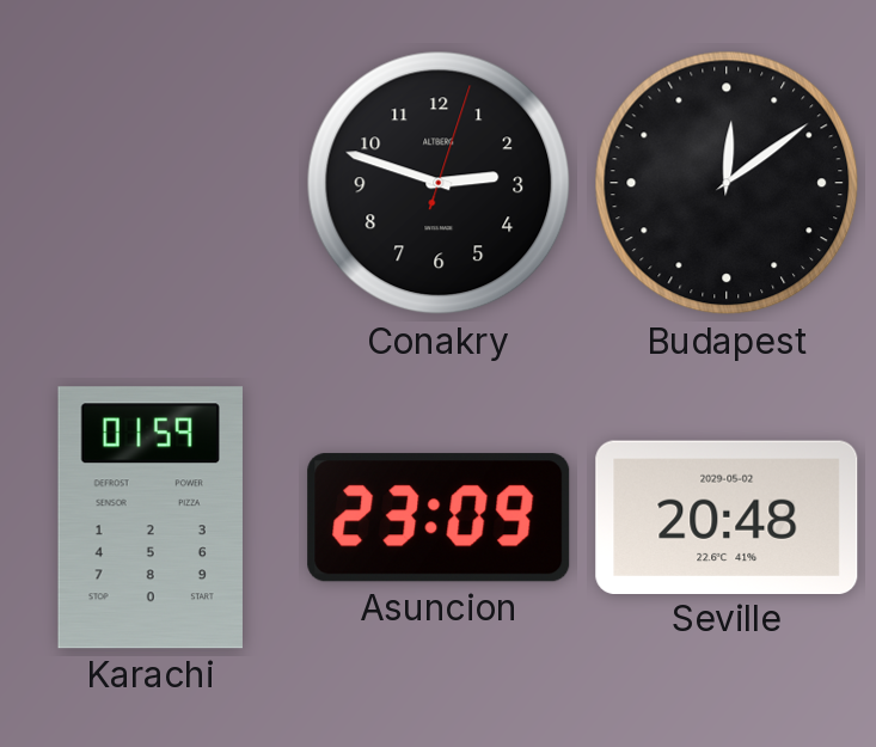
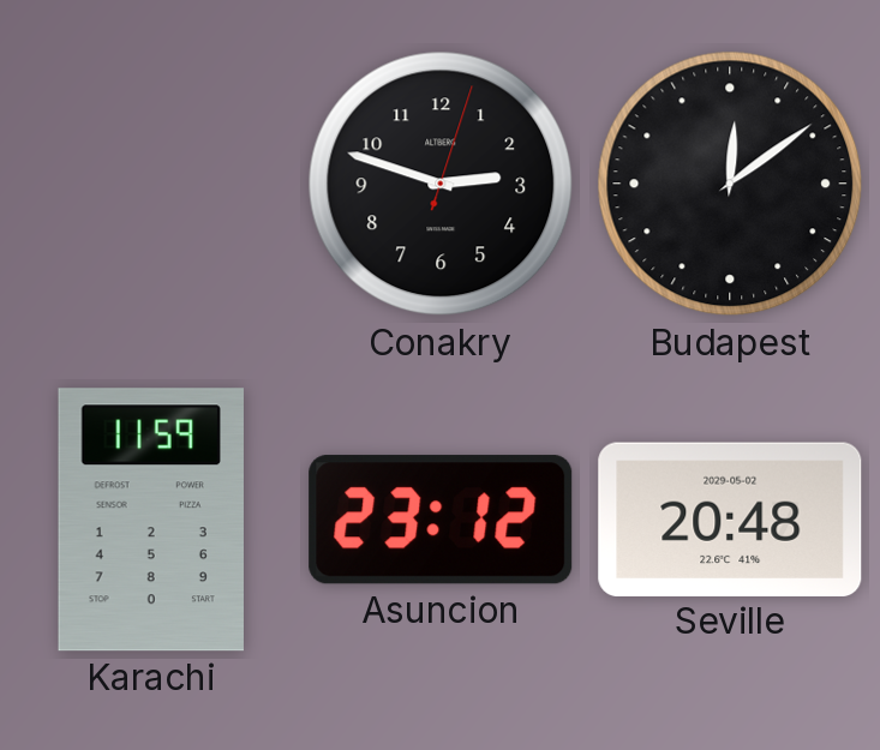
Karachi: 01:59 -> 11:59
Asuncion: 23:09 -> 23:12
